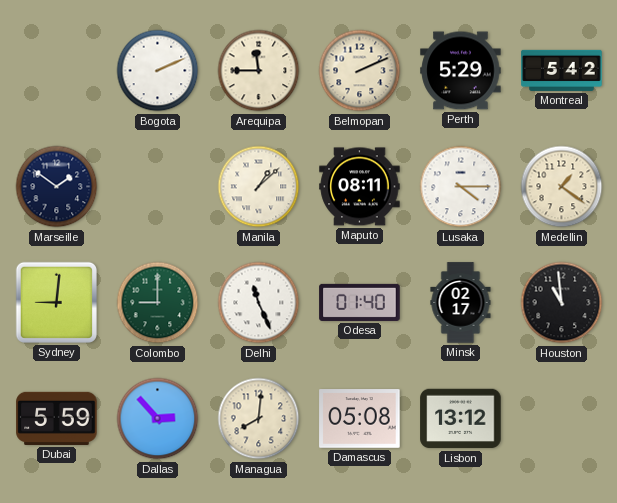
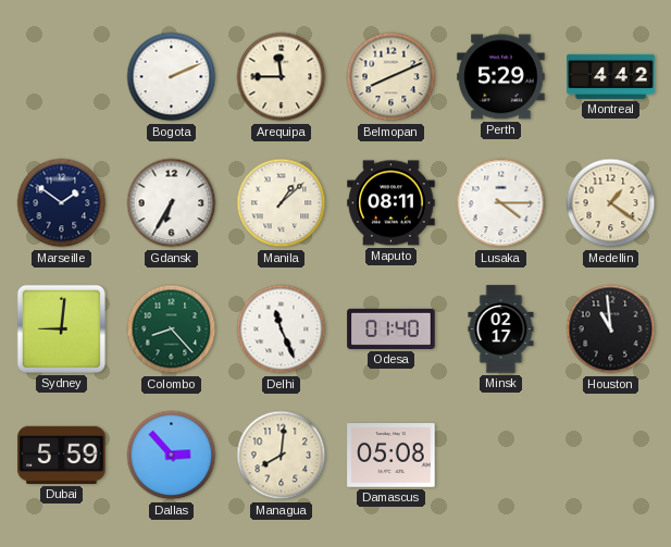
Belmopan: 2:11 -> 8:11
Montreal: 5:42 -> 4:42
Gdansk: none -> 6:35
Colombo: 9:00 -> 8:23
Lisbon: 13:12 -> none
